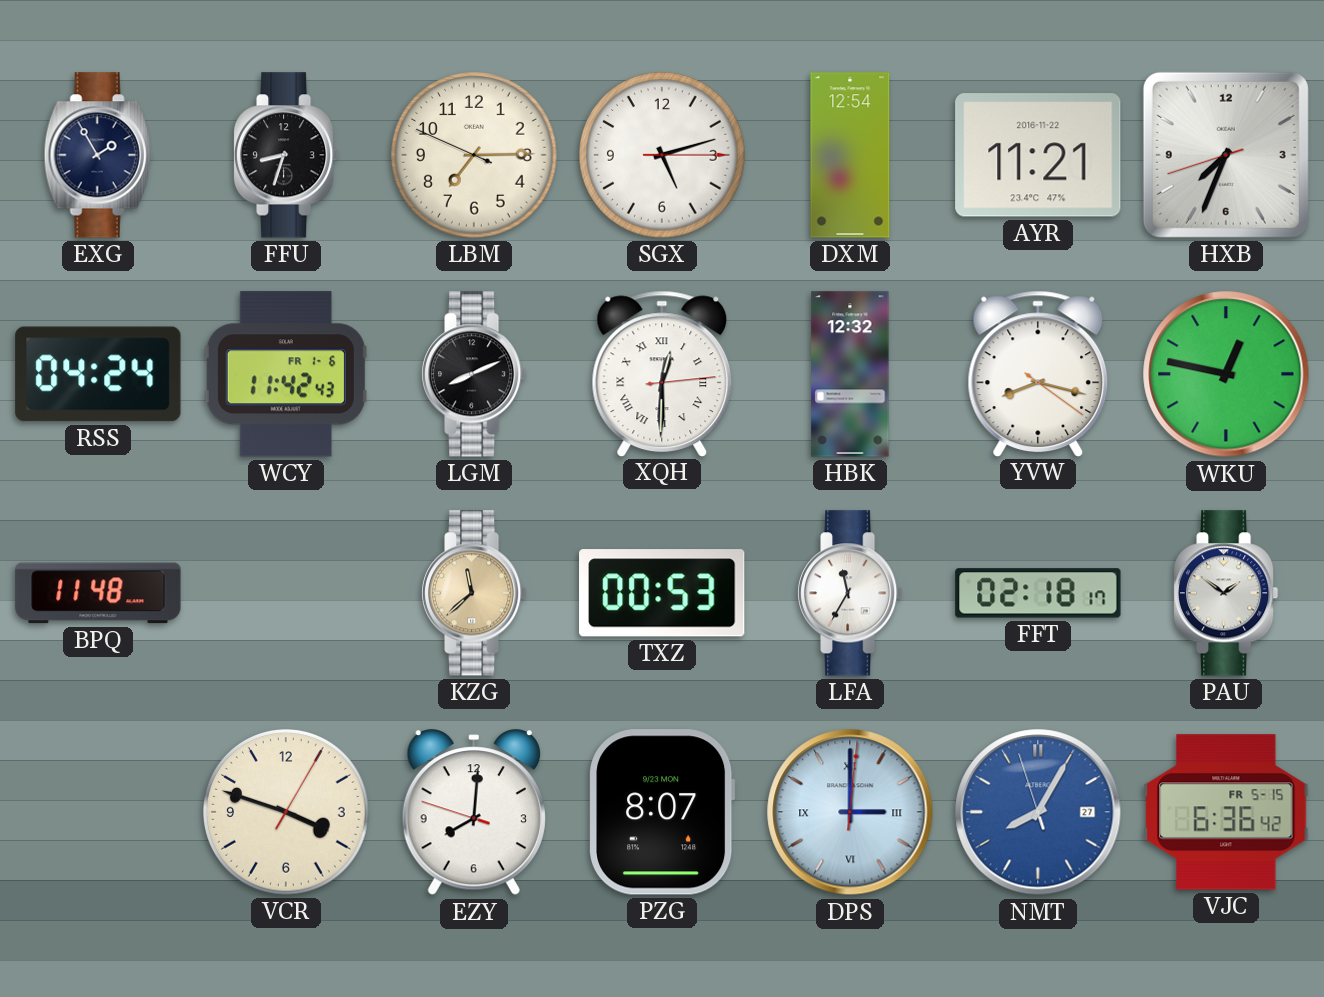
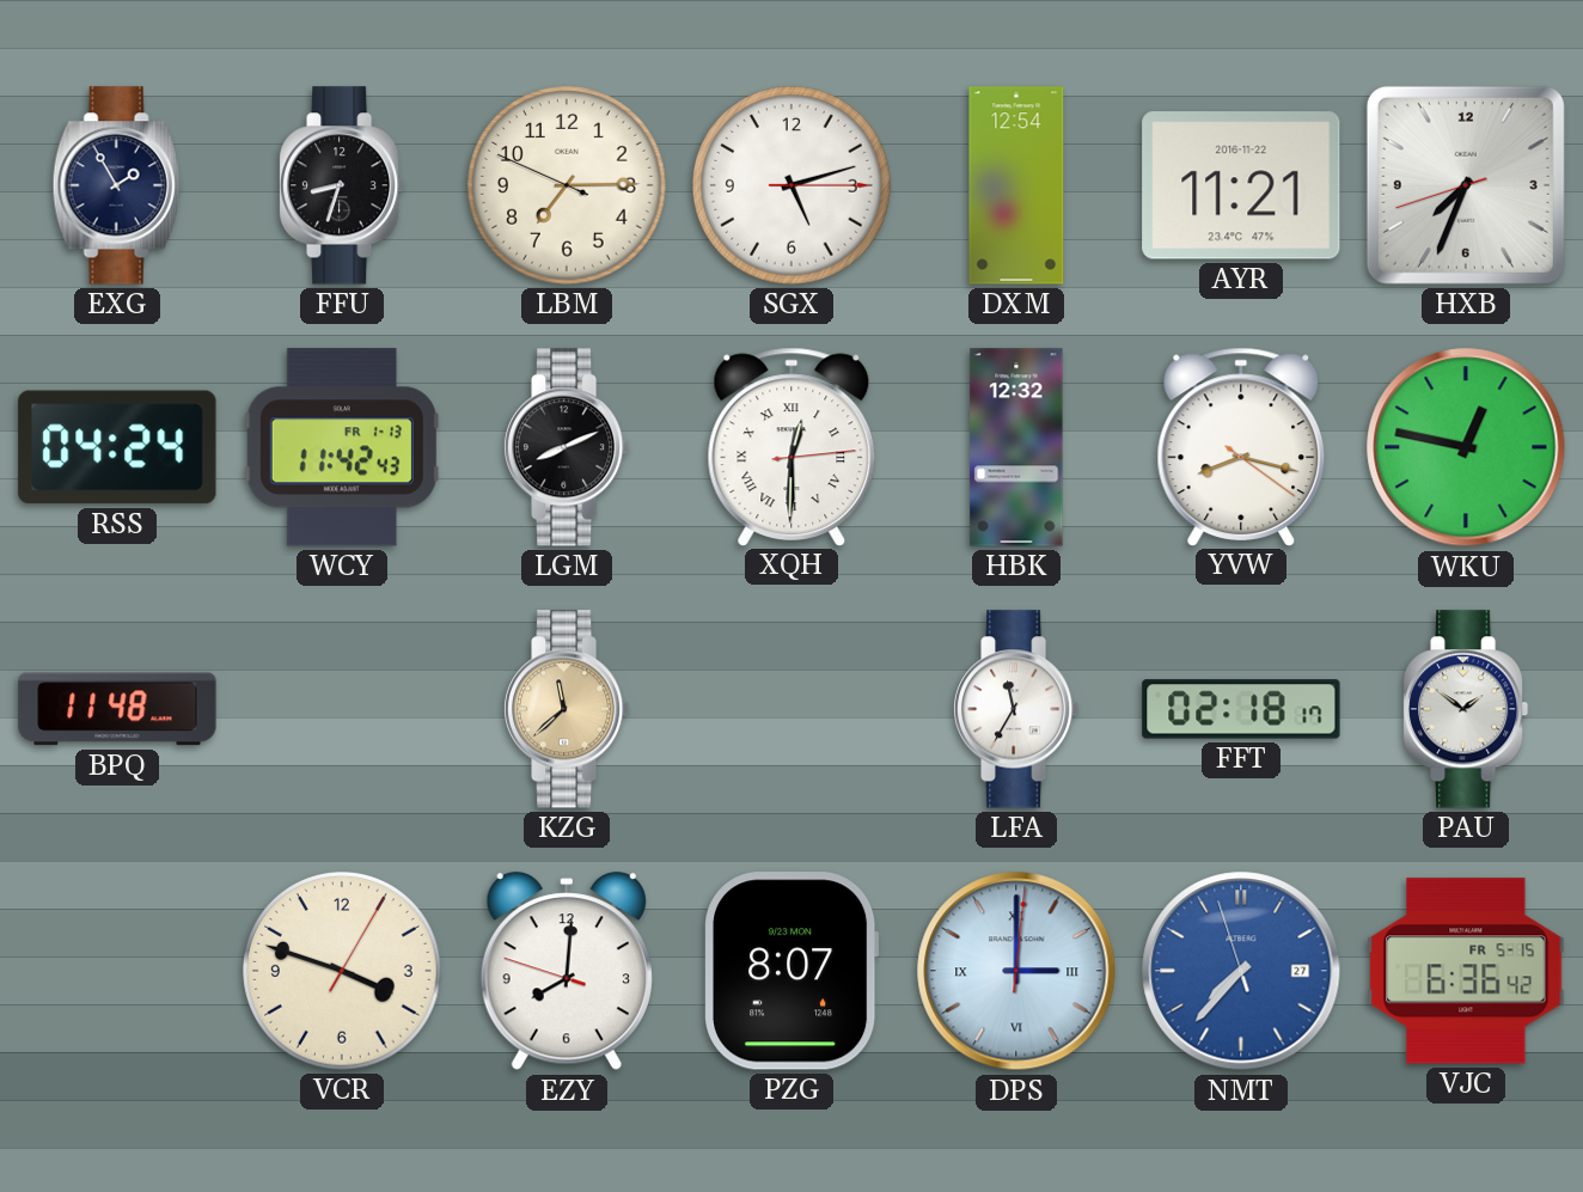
WCY date: FR 1-6 -> FR 1-13
TXZ: 00:53 -> none
NMT: 8:04 -> 7:36
